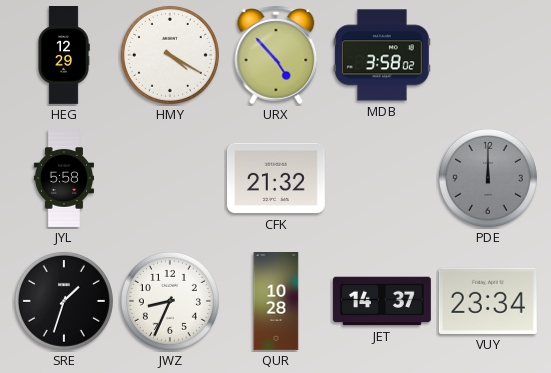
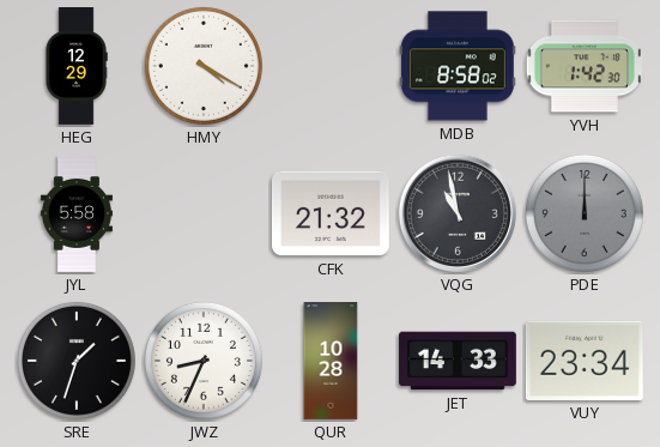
URX: 4:53 -> none
MDB: 3:58 -> 8:58
YVH: none -> 1:42
VQG: none -> 10:58
JET: 14:37 -> 14:33
